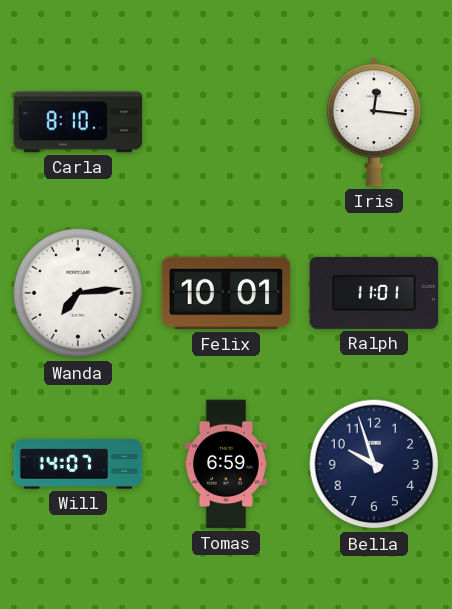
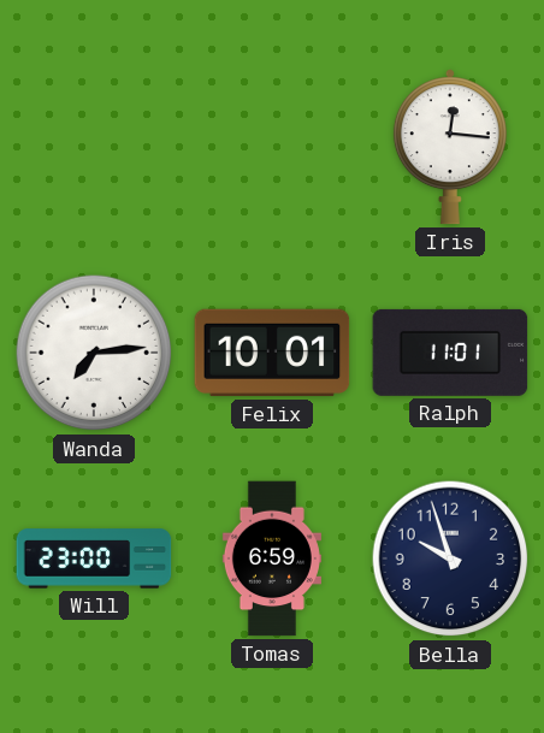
Carla: 8:10 -> none
Will: 14:07 -> 23:00
